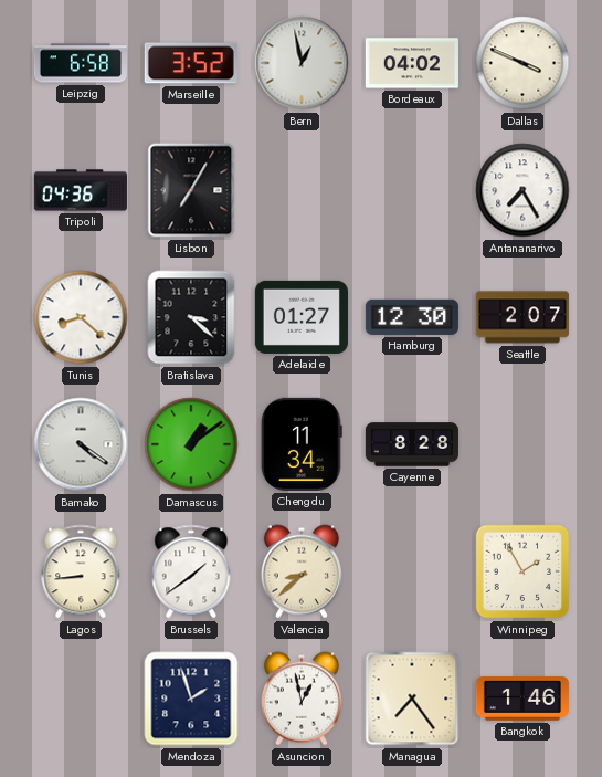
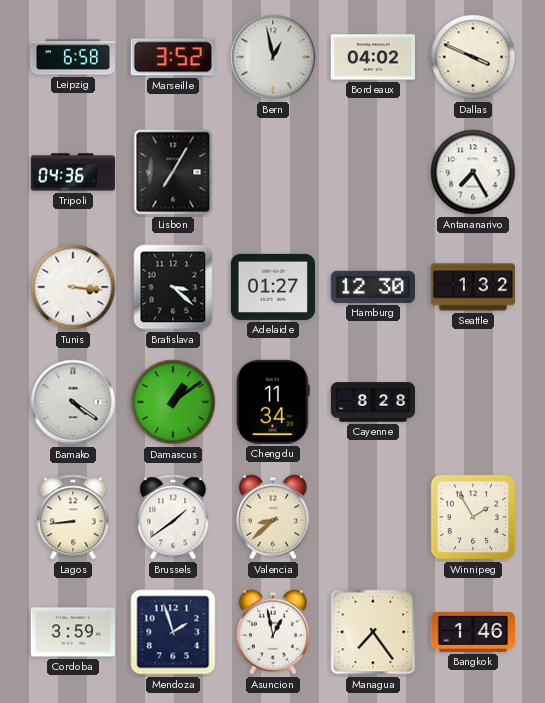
Tunis: 8:22 -> 3:16
Seattle: 2:07 -> 1:32
Cordoba: none -> 3:59
